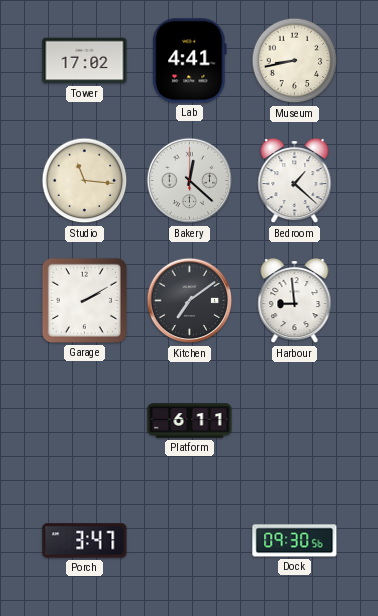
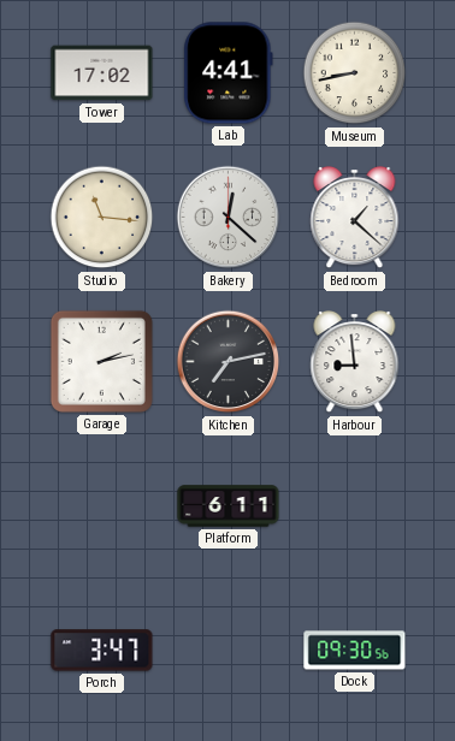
Garage: 2:10 -> 2:13
Kitchen: 7:09 -> 7:13
